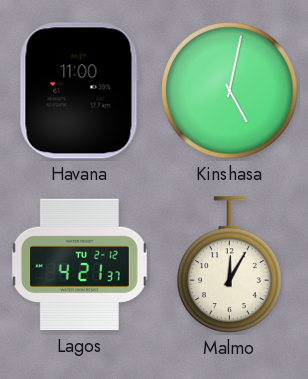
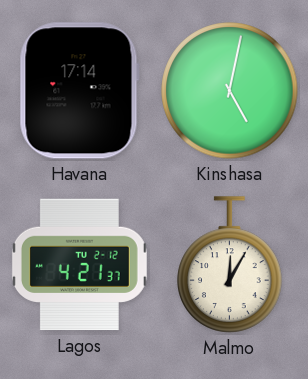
Havana: 11:00 -> 17:14
